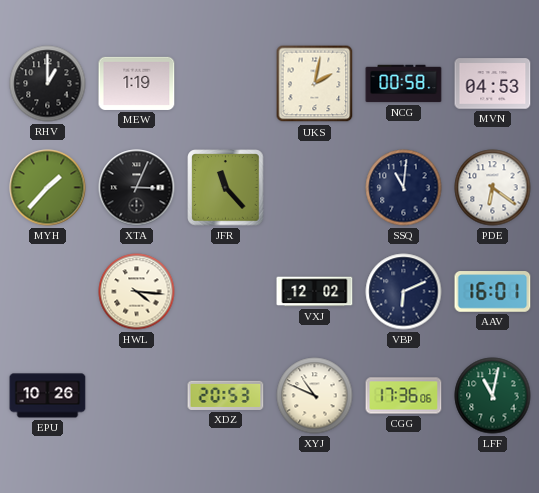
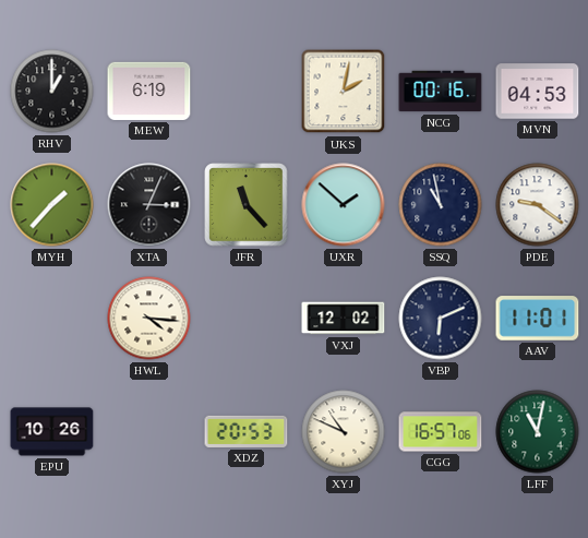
MEW: 1:19 -> 6:19
NCG: 00:58 -> 00:16
UXR: none -> 1:52
SSQ: 11:01 -> 10:58
PDE: 6:21 -> 9:21
AAV: 16:01 -> 11:01
CGG: 17:36 -> 16:57
